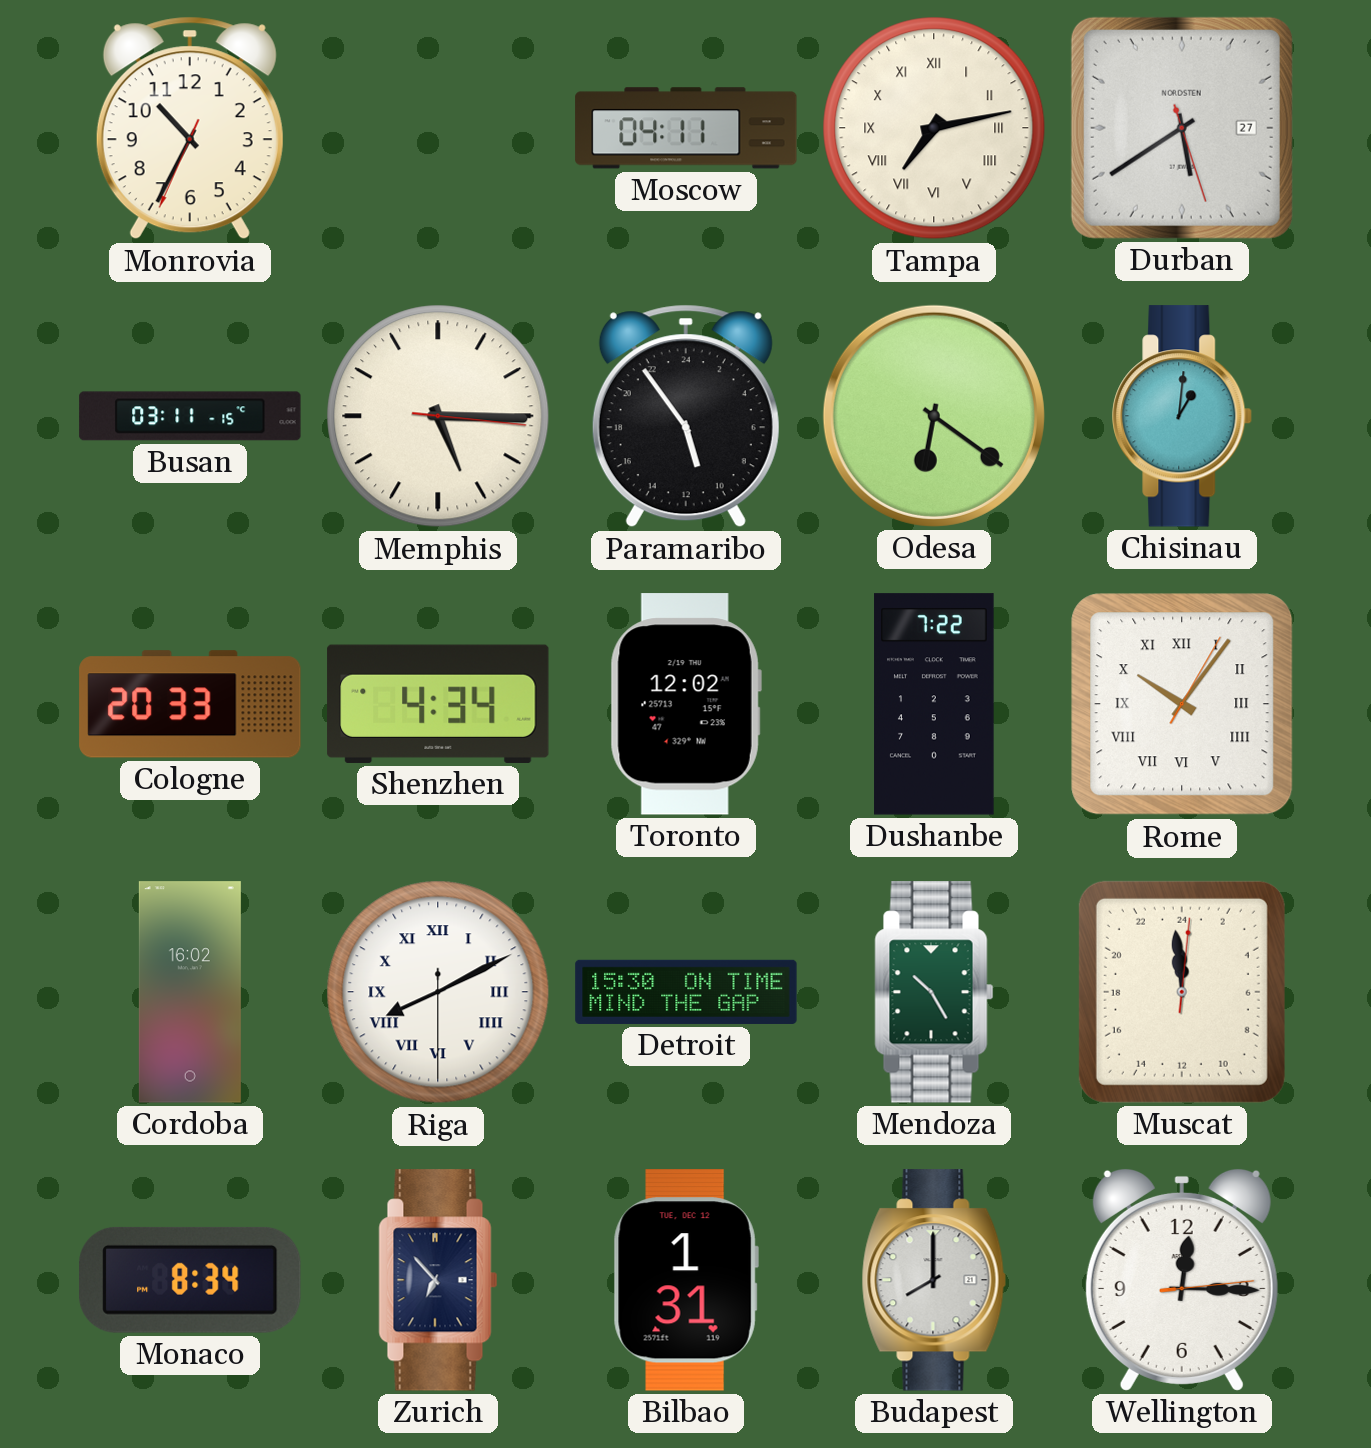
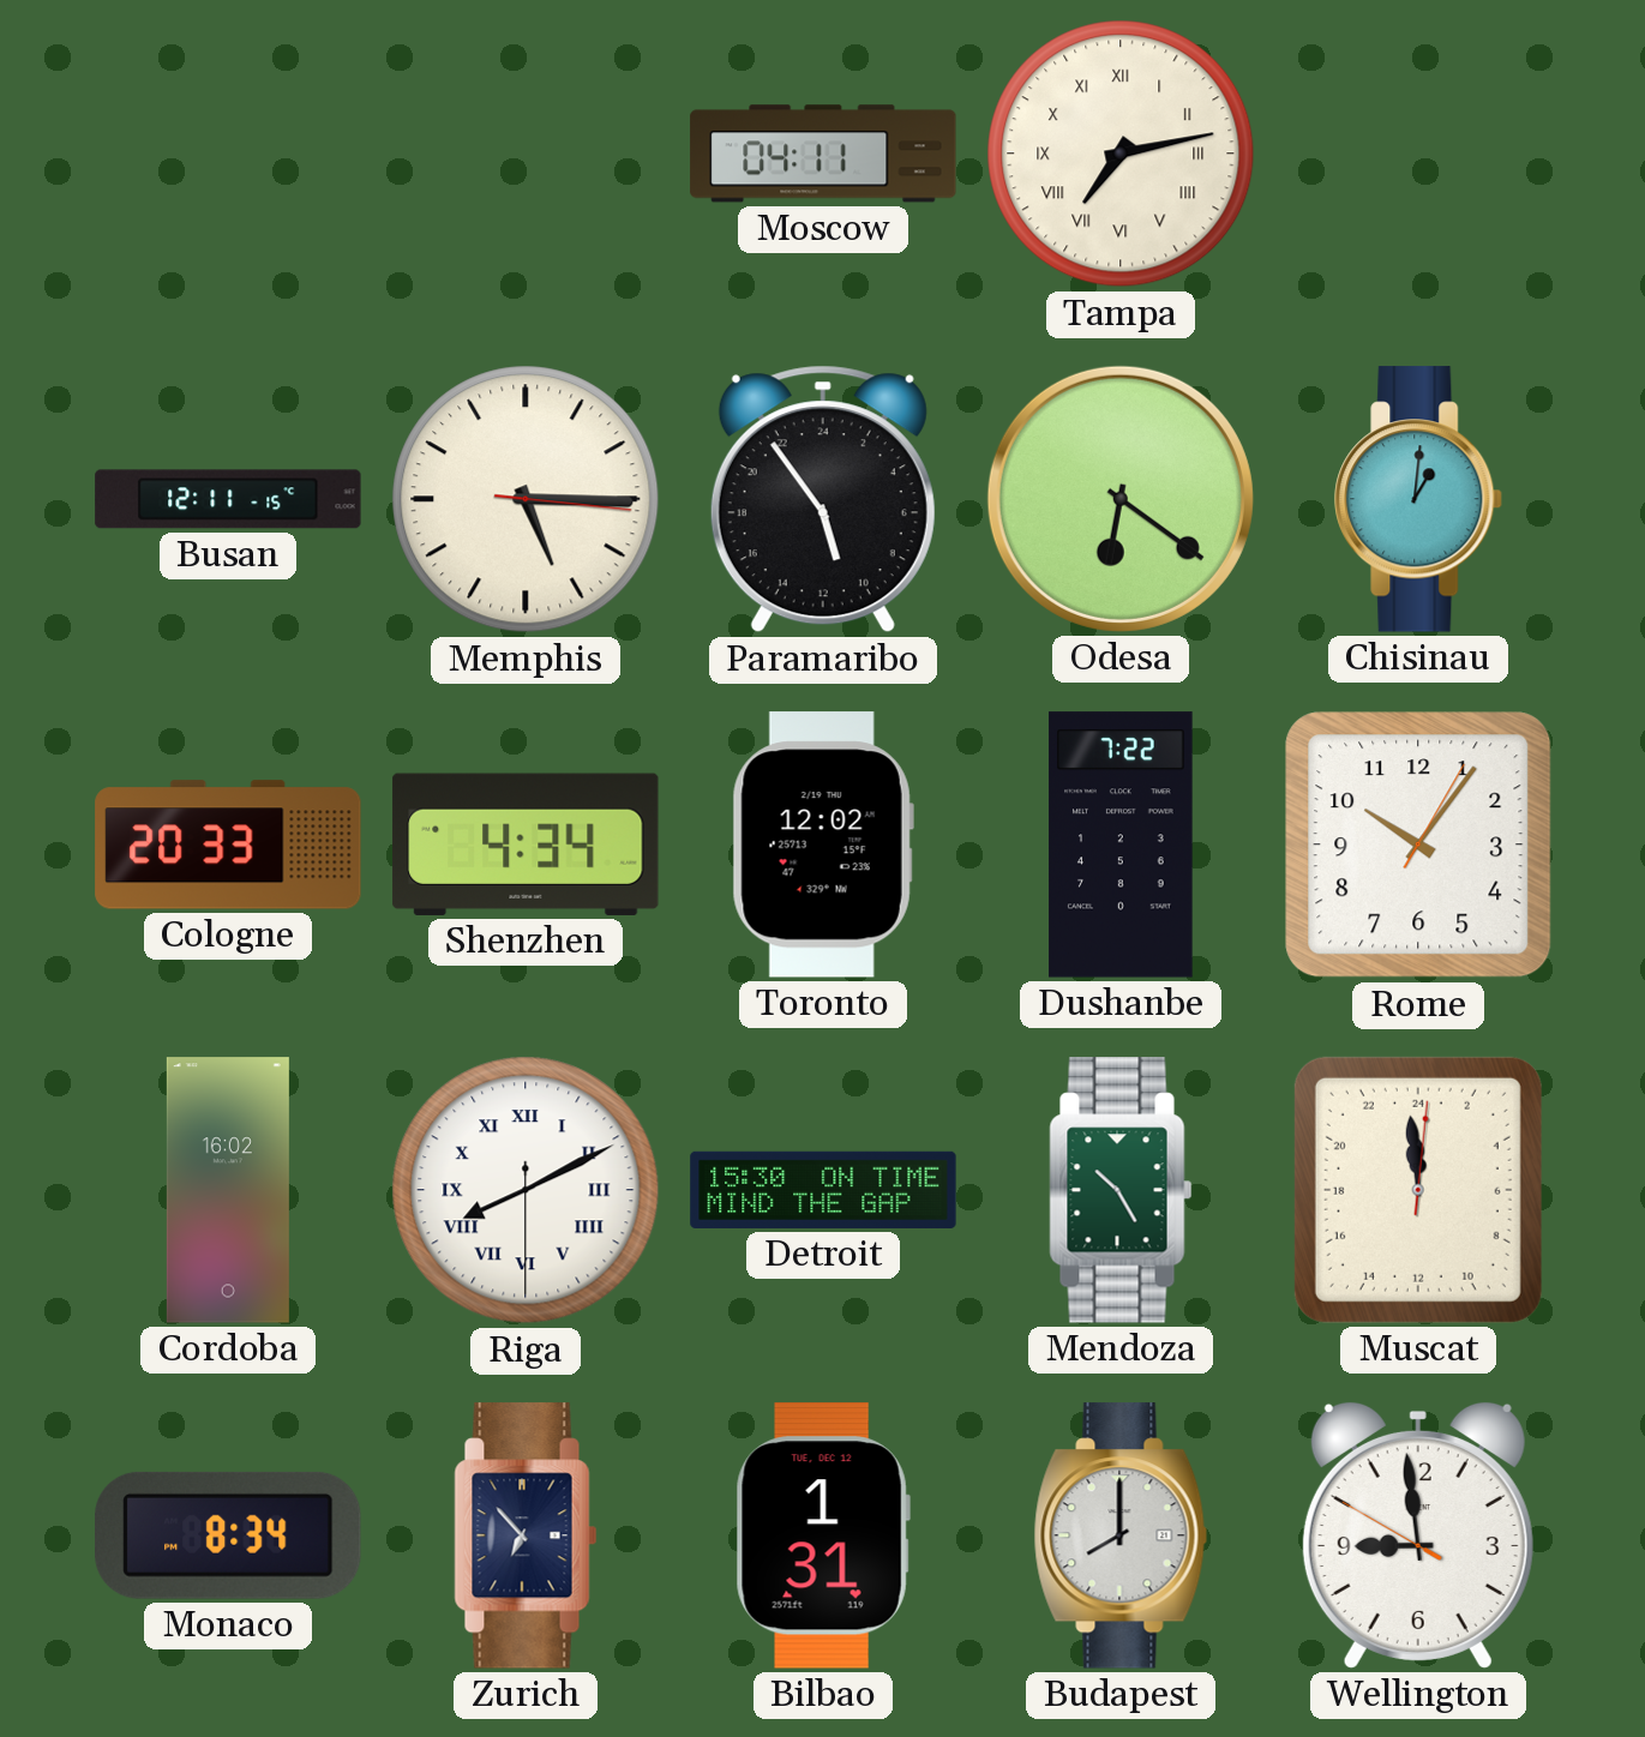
Monrovia: 10:34 -> none
Durban: 5:39 -> none
Busan: 03:11 -> 12:11
Rome numerals: Roman -> Arabic
Wellington: 12:15 -> 8:58
